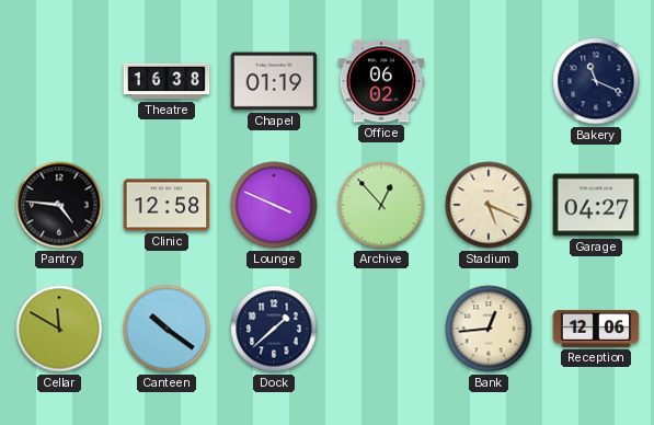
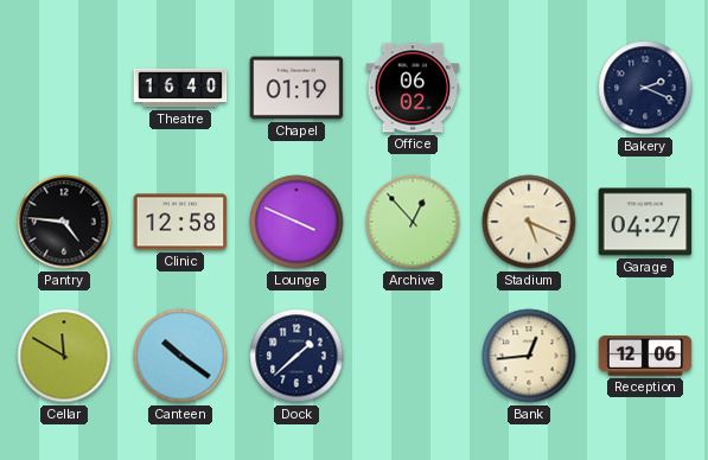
Theatre: 16:38 -> 16:40
Bakery: 11:19 -> 2:19
